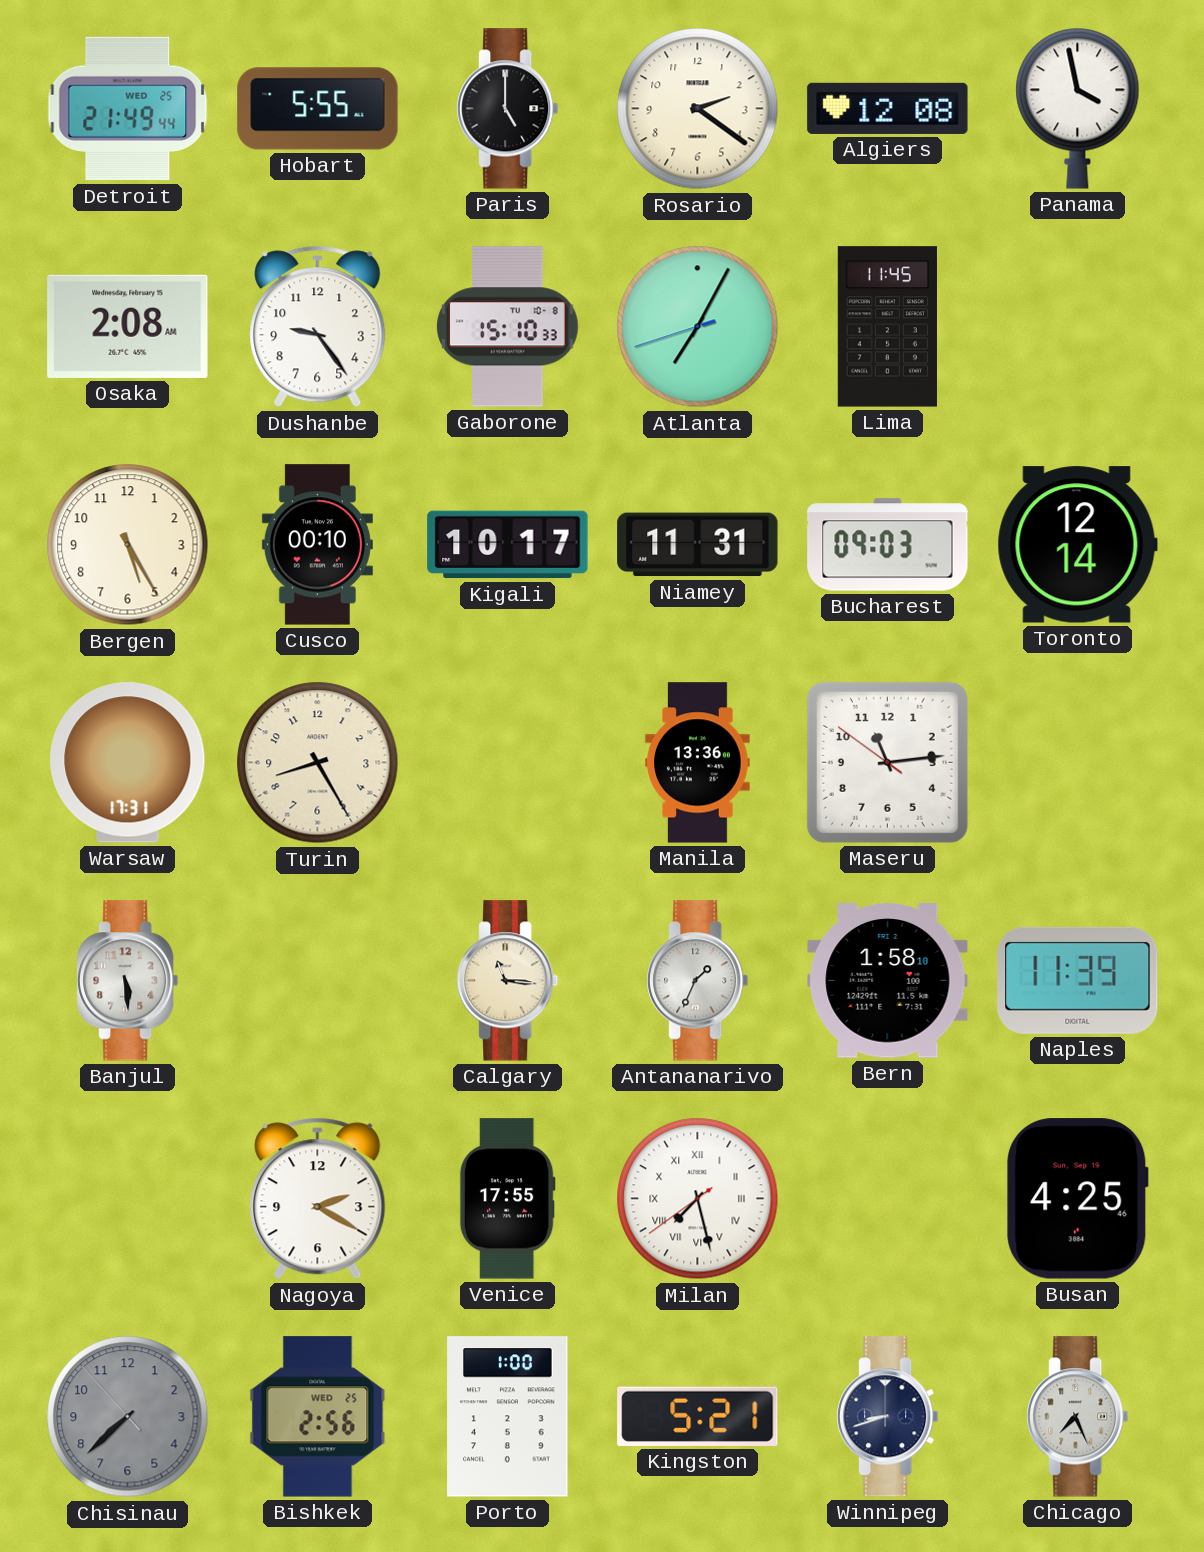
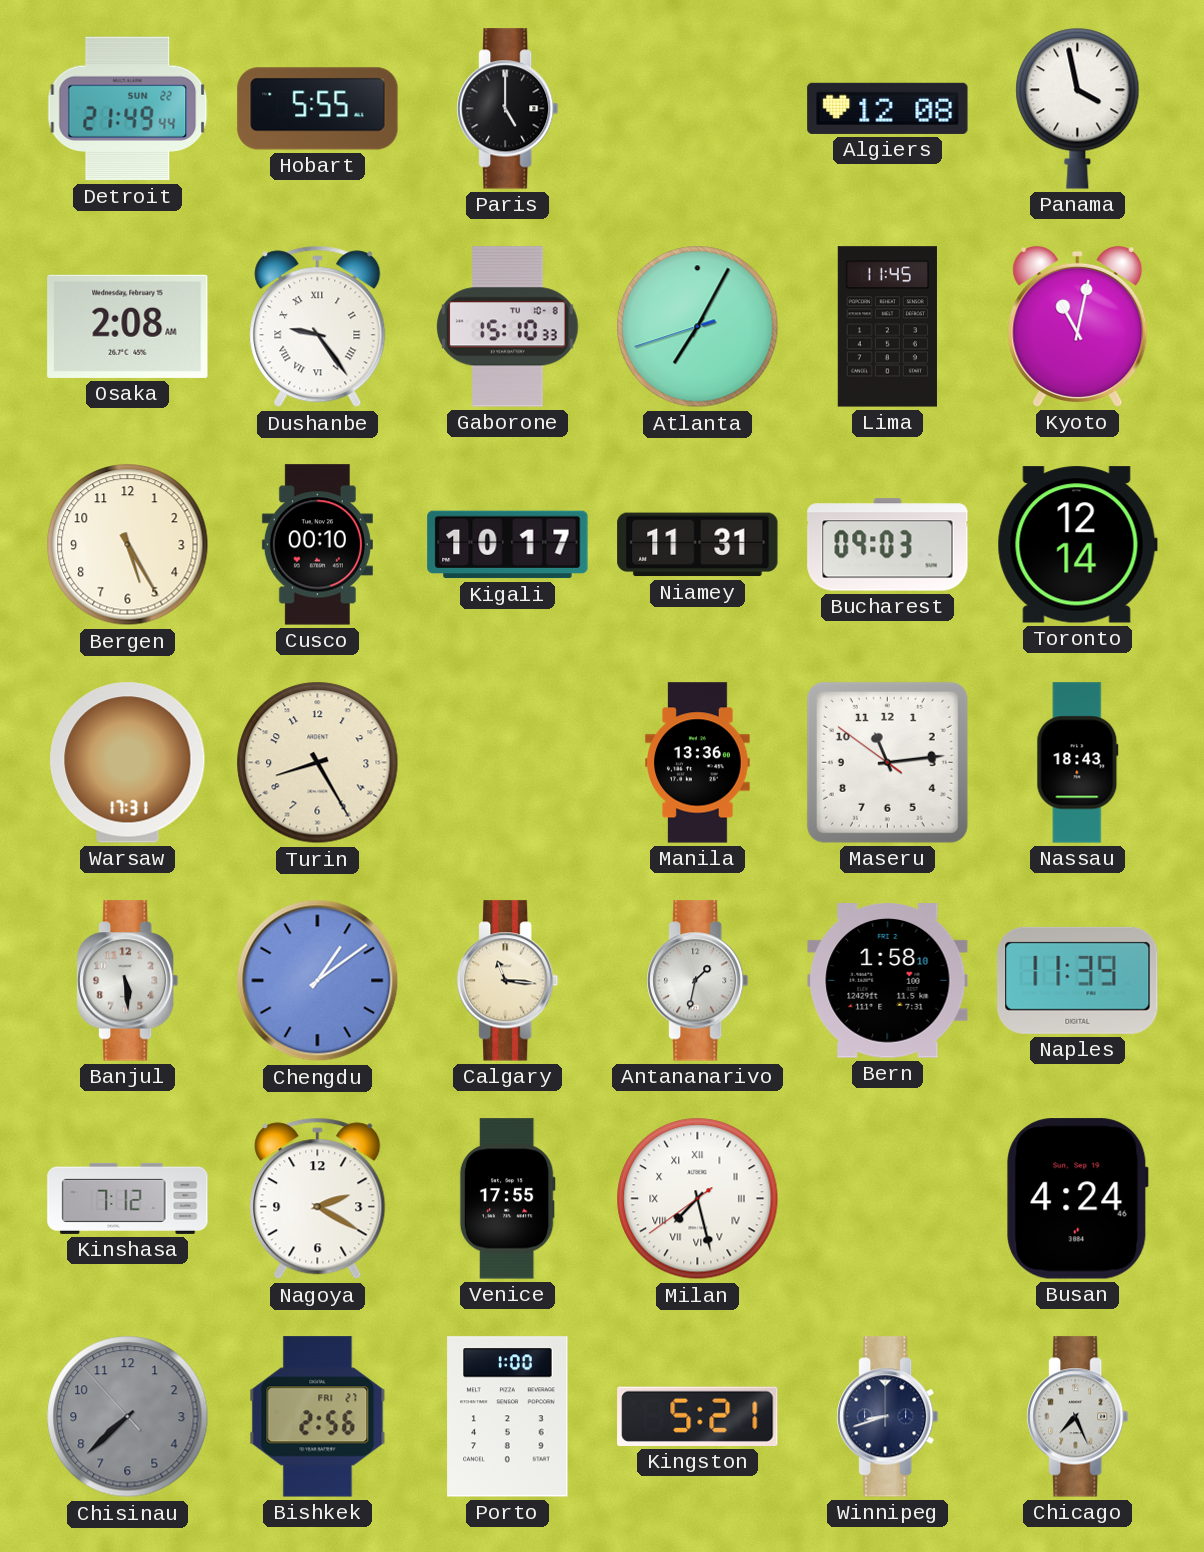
Detroit date: WED 25 -> SUN 22
Rosario: 2:21 -> none
Dushanbe numerals: Arabic -> Roman
Kyoto: none -> 11:02
Nassau: none -> 18:43
Chengdu: none -> 1:09
Antananarivo: 1:34 -> 1:32
Kinshasa: none -> 7:12
Busan: 4:25 -> 4:24
Bishkek date: WED 25 -> FRI 27
